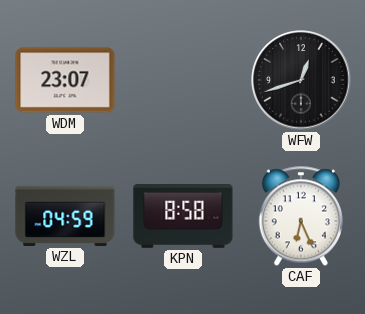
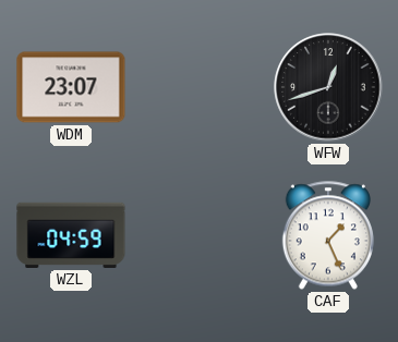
KPN: 8:58 -> none
CAF: 6:26 -> 1:26
